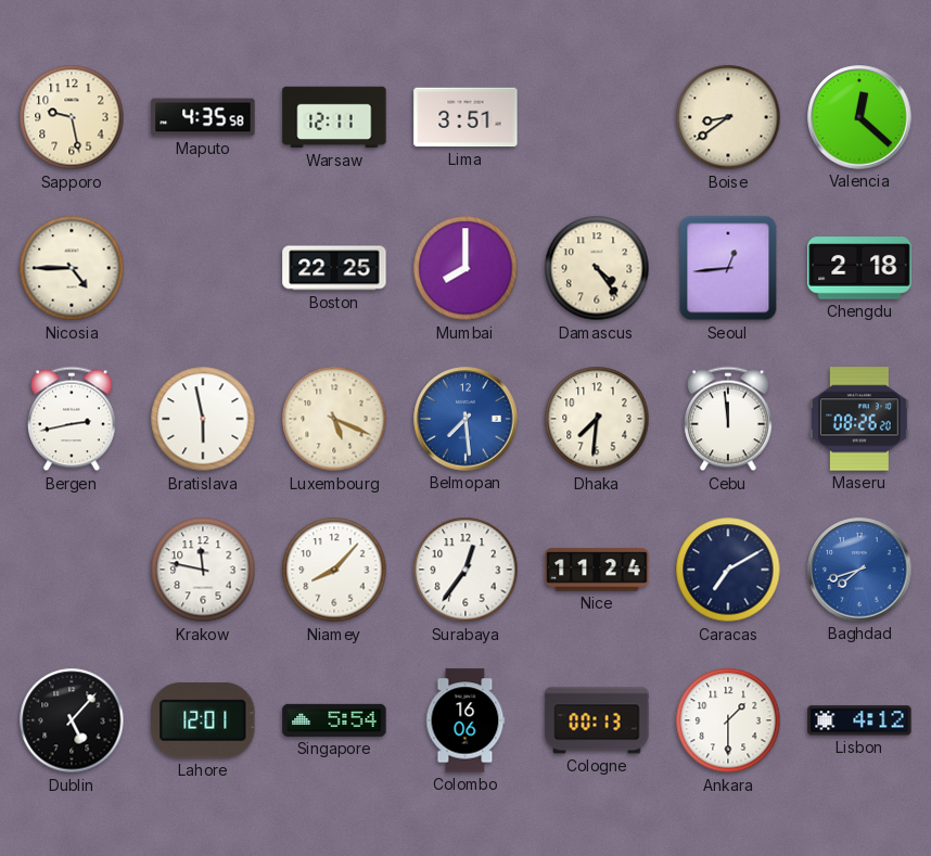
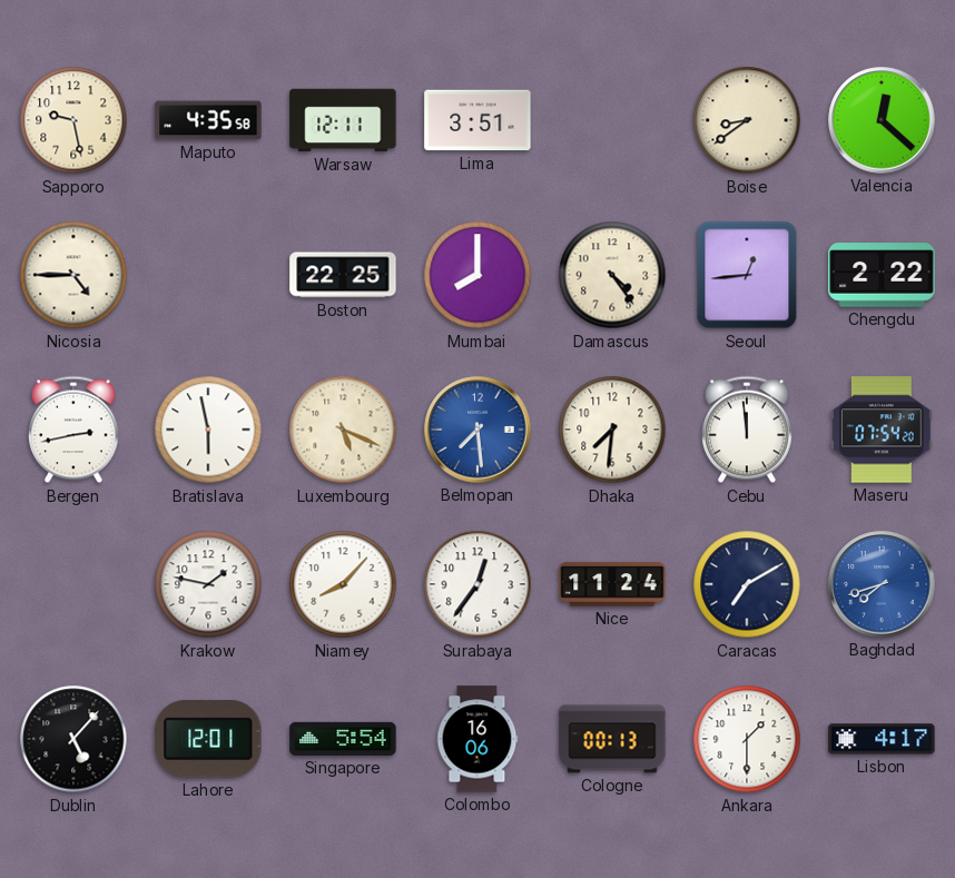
Chengdu: 2:18 -> 2:22
Maseru: 08:26 -> 07:54
Krakow: 11:47 -> 1:47
Lisbon: 4:12 -> 4:17
